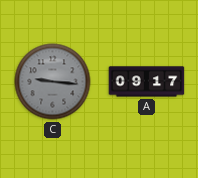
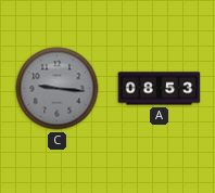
A: 09:17 -> 08:53
